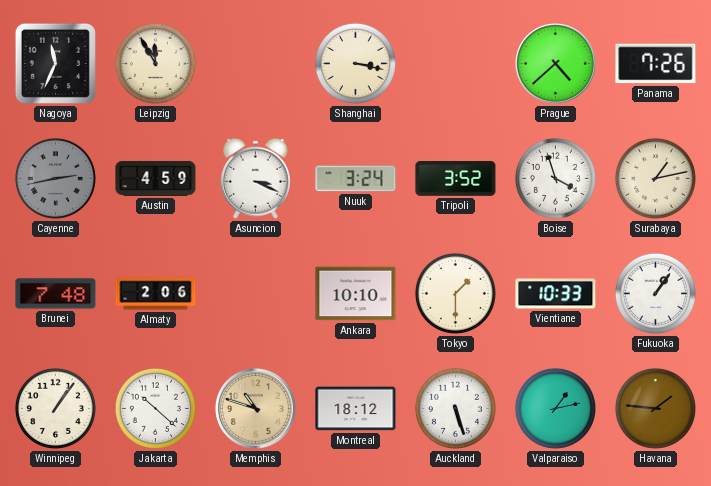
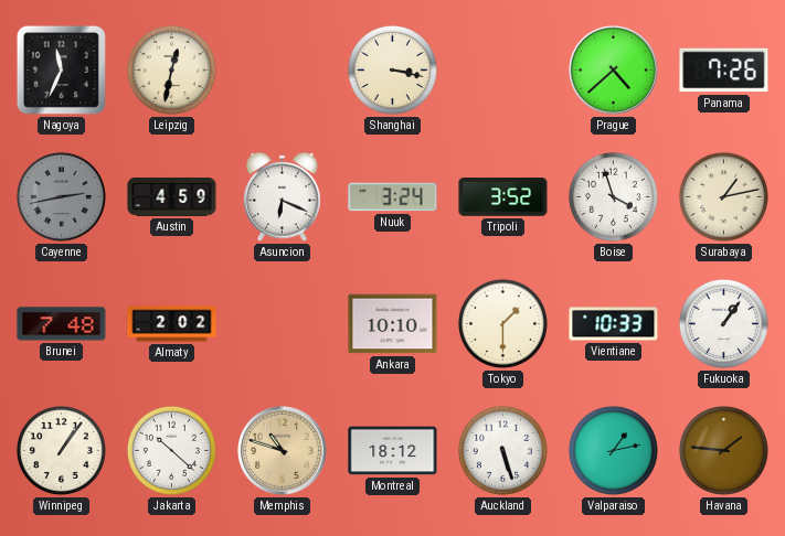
Leipzig: 11:55 -> 12:32
Asuncion: 3:19 -> 6:19
Almaty: 2:06 -> 2:02
